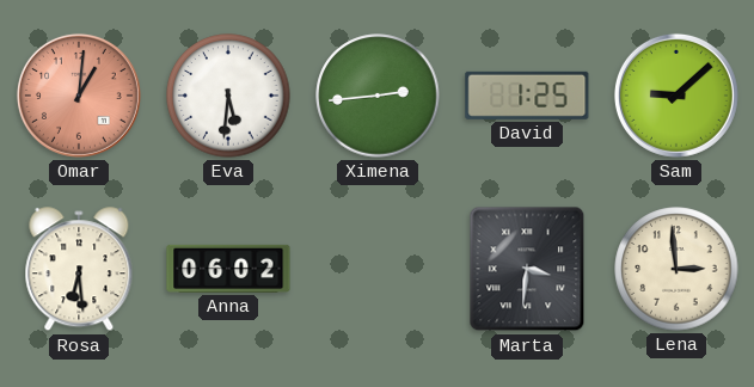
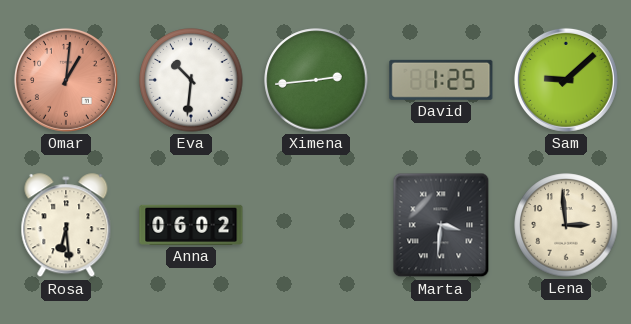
Eva: 5:31 -> 10:31
